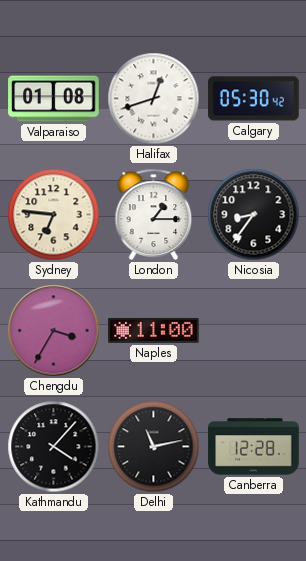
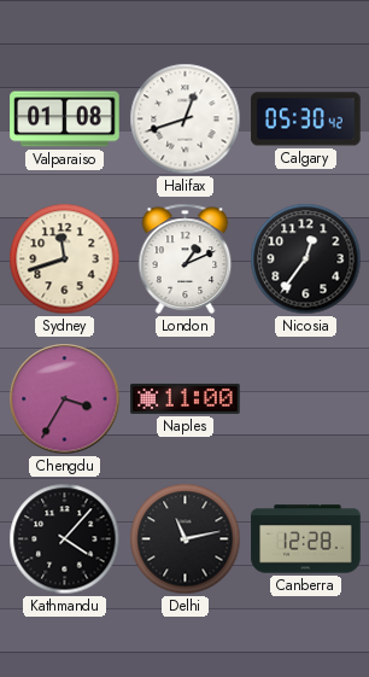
Sydney: 6:46 -> 11:42
London: 1:15 -> 1:11
Nicosia: 8:36 -> 12:36
